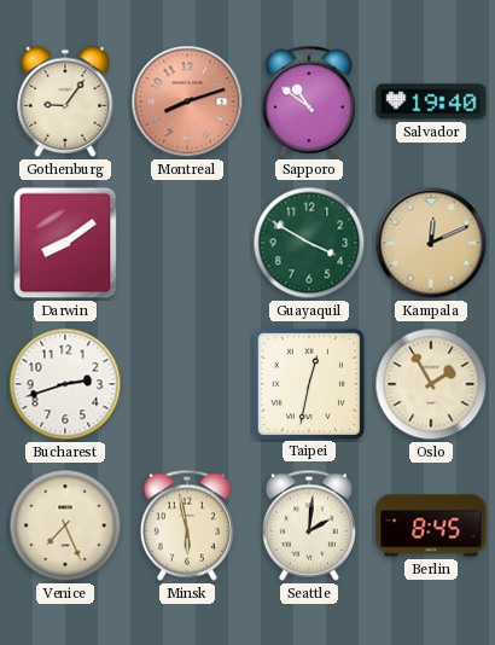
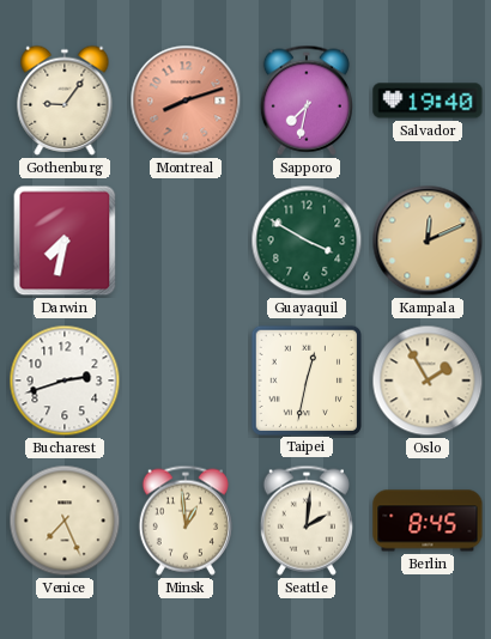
Sapporo: 10:51 -> 7:32
Darwin: 8:09 -> 7:32
Minsk: 5:58 -> 12:59
